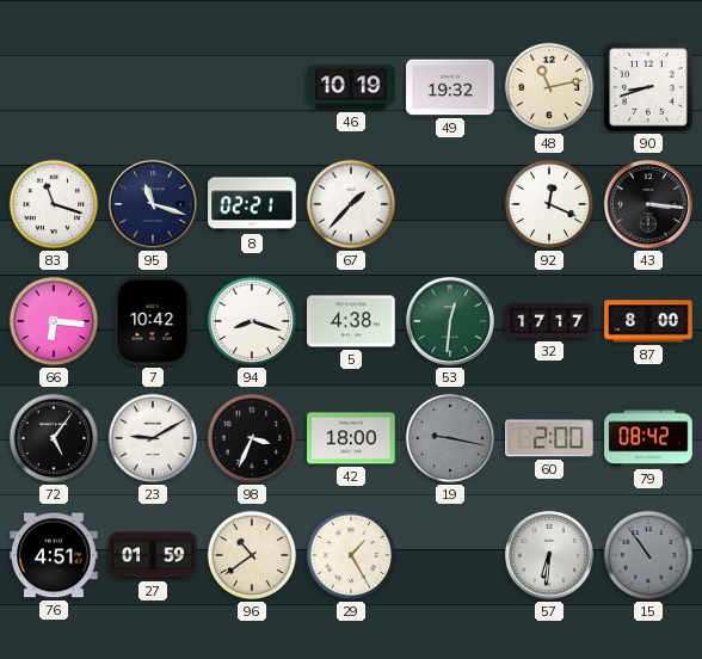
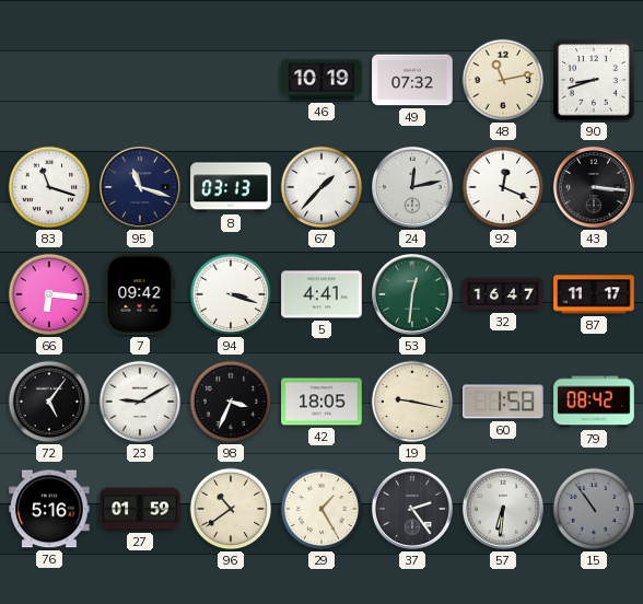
49: 19:32 -> 07:32
8: 02:21 -> 03:13
24: none -> 12:13
7: 10:42 -> 09:42
94: 8:18 -> 3:18
5: 4:38 -> 4:41
32: 17:17 -> 16:47
87: 8:00 -> 11:17
42: 18:00 -> 18:05
19 dial: grey -> cream
60: 2:00 -> 1:58
76: 4:51 -> 5:16
37: none -> 2:24
